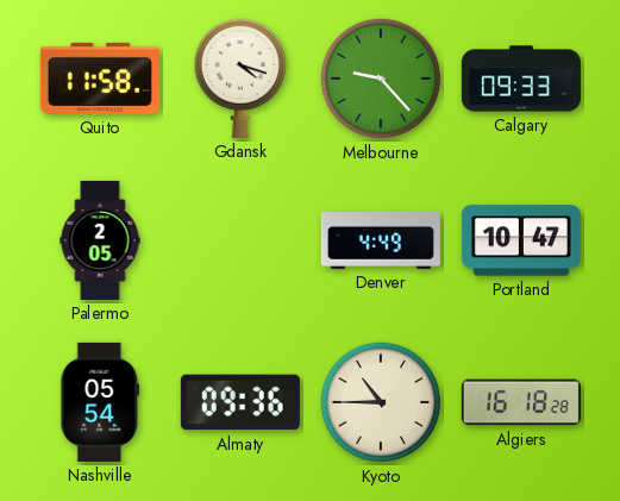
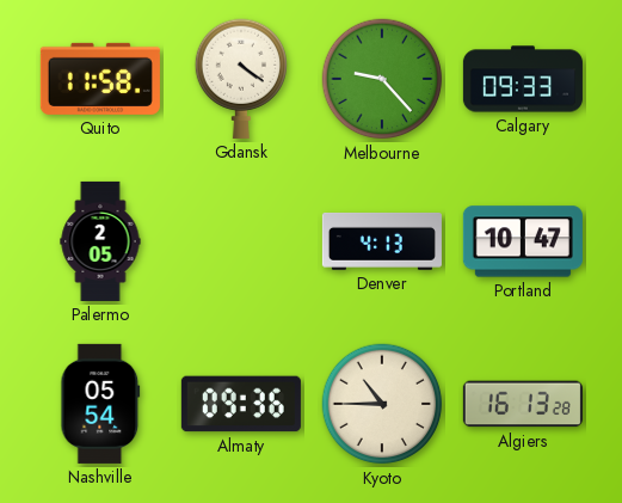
Gdansk: 4:18 -> 4:21
Denver: 4:49 -> 4:13
Algiers: 16:18 -> 16:13
